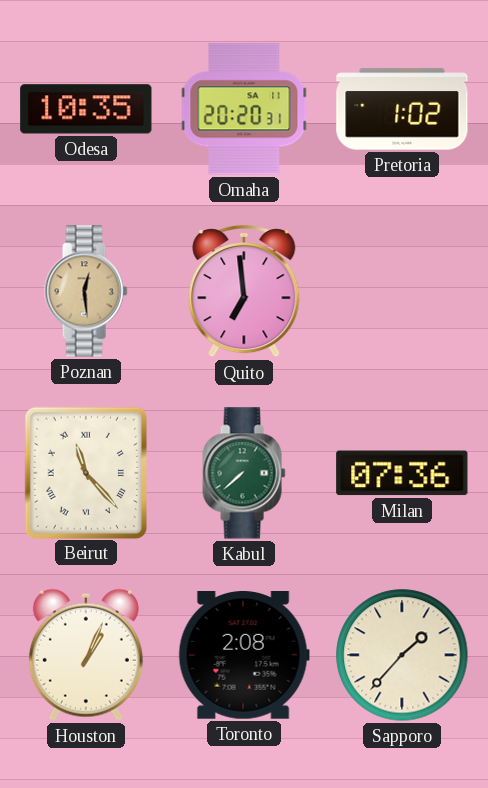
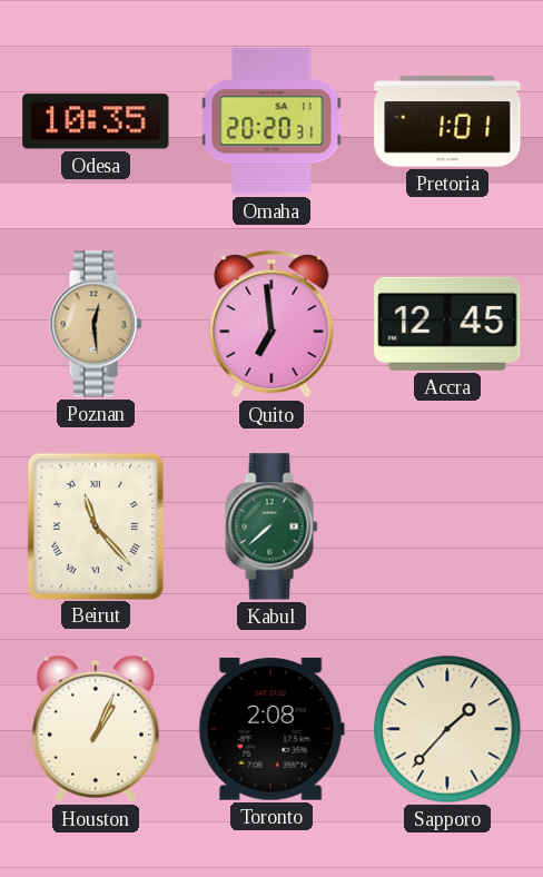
Pretoria: 1:02 -> 1:01
Accra: none -> 12:45
Milan: 07:36 -> none
